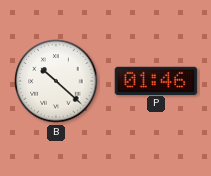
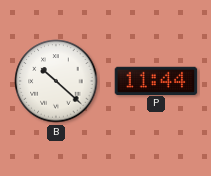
P: 01:46 -> 11:44
